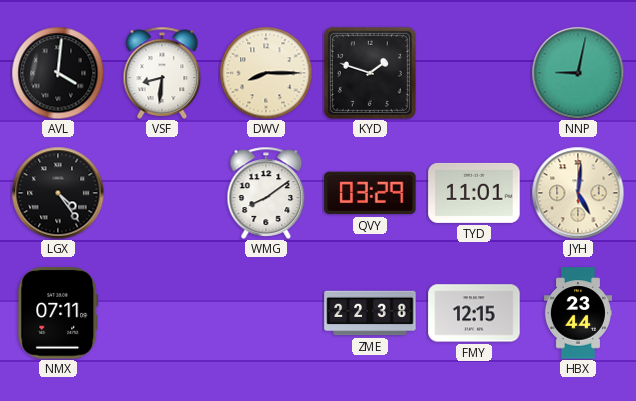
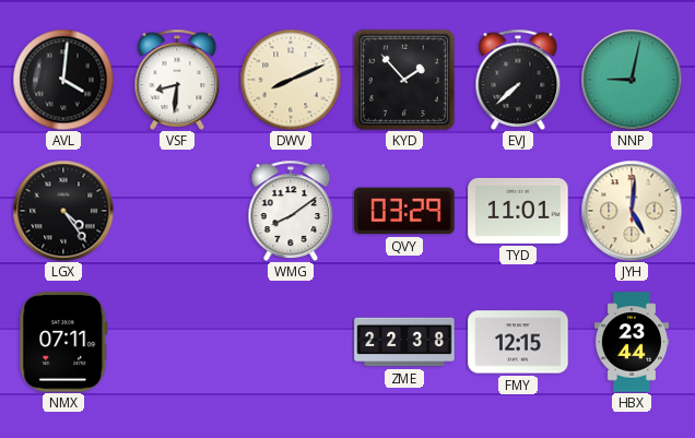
DWV: 8:15 -> 8:11
KYD: 1:48 -> 1:53
EVJ: none -> 7:38
